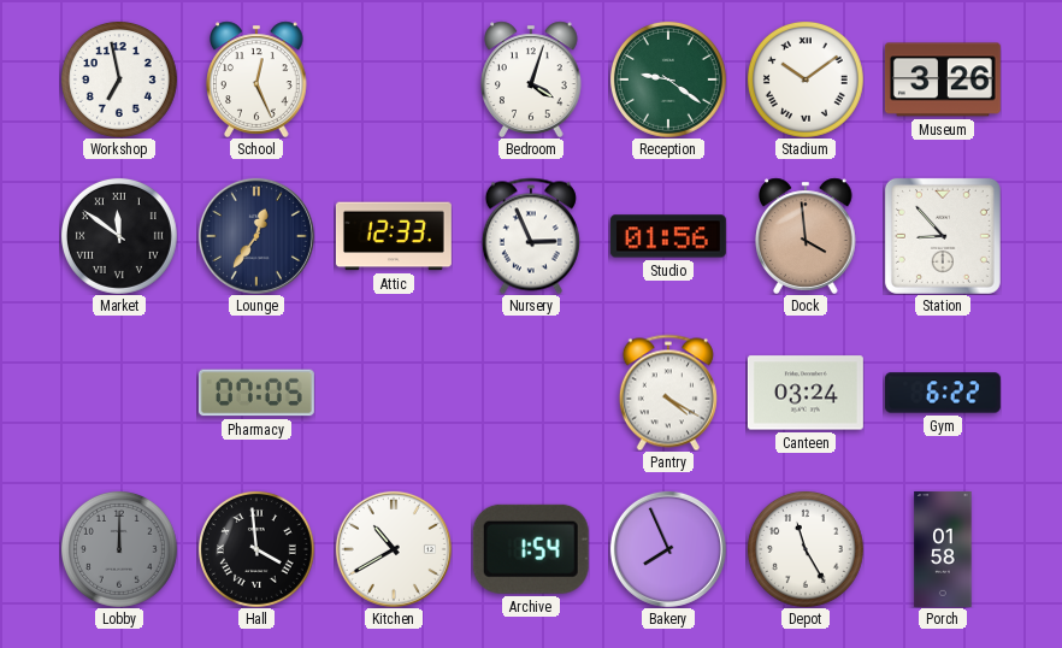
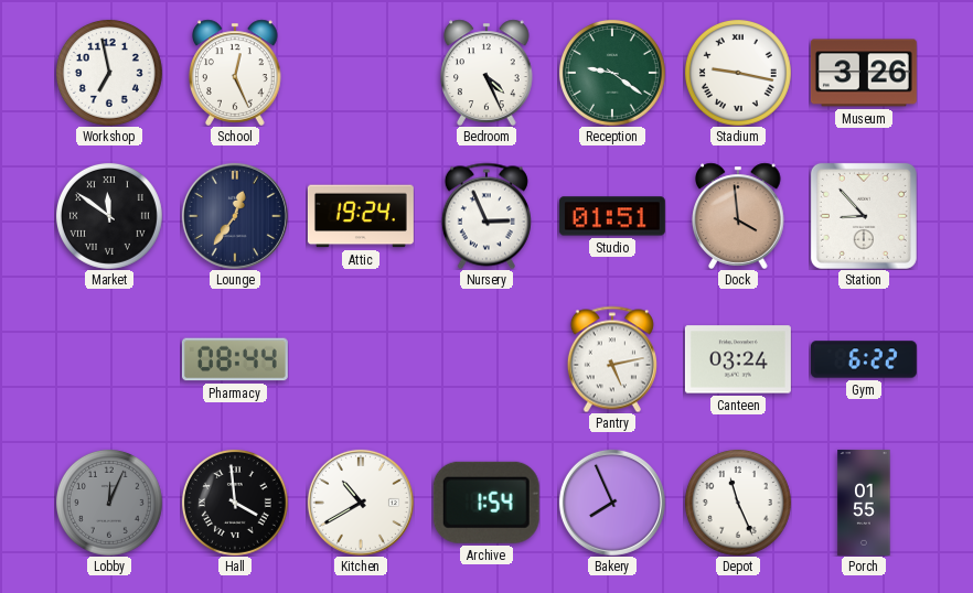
Bedroom: 4:03 -> 4:26
Stadium: 10:09 -> 9:17
Attic: 12:33 -> 19:24
Studio: 01:56 -> 01:51
Pharmacy: 07:05 -> 08:44
Pantry: 4:20 -> 5:13
Lobby: 12:00 -> 12:04
Depot: 11:25 -> 11:26
Porch: 01:58 -> 01:55
